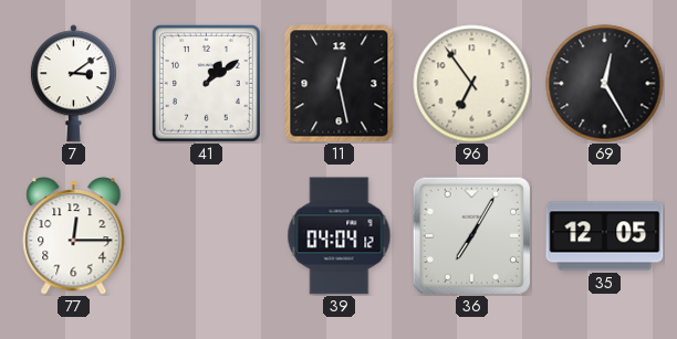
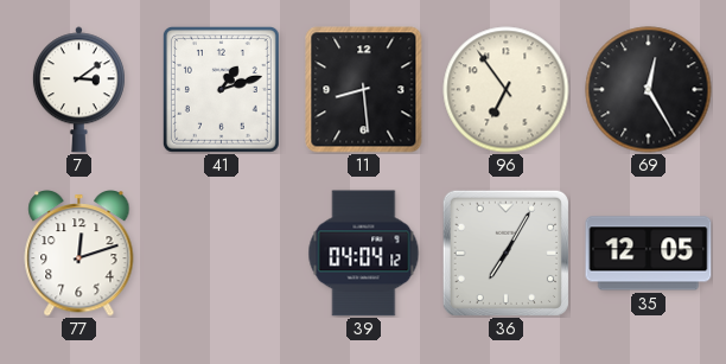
41: 1:09 -> 1:12
11: 12:28 -> 8:29
77: 12:15 -> 12:12
